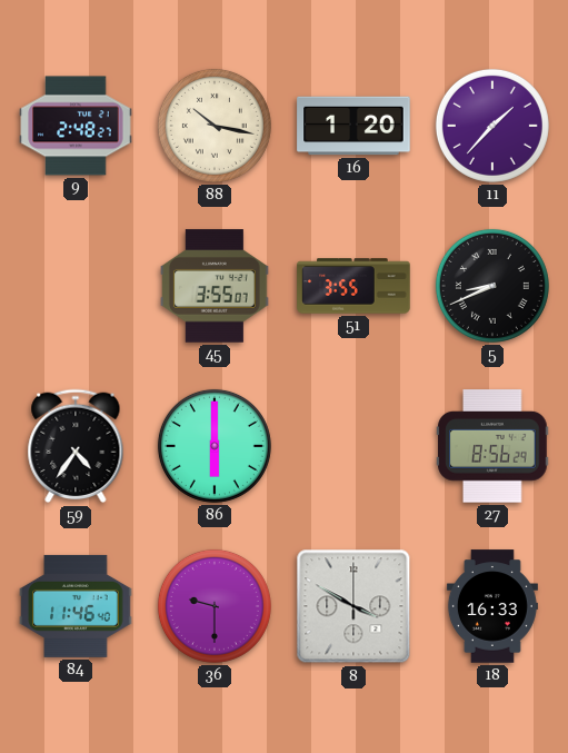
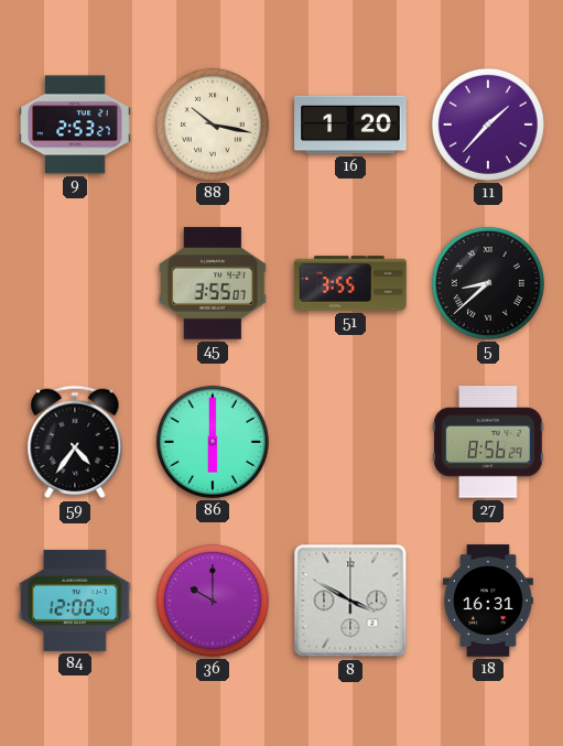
9: 2:48 -> 2:53
5: 8:41 -> 8:38
84: 11:46 -> 12:00
36: 9:30 -> 10:00
18: 16:33 -> 16:31
